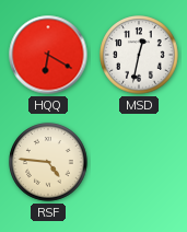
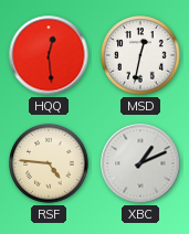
HQQ: 6:20 -> 12:29
XBC: none -> 1:11
